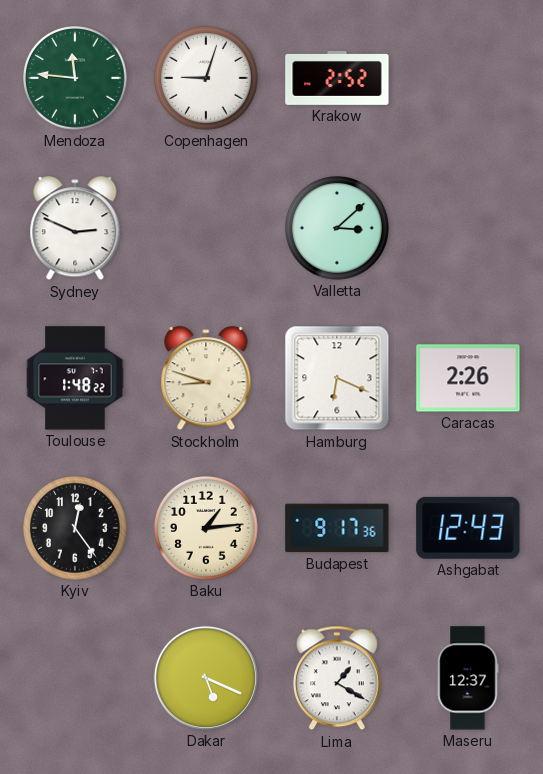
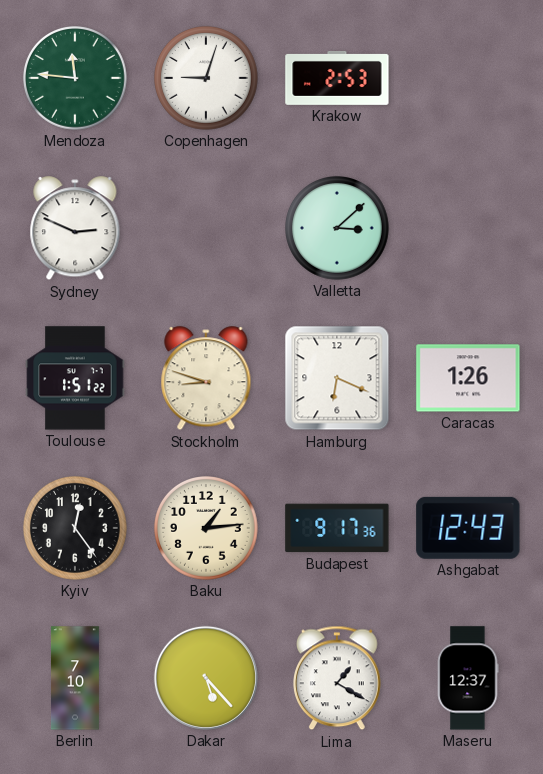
Krakow: 2:52 -> 2:53
Toulouse: 1:48 -> 1:51
Caracas: 2:26 -> 1:26
Berlin: none -> 7:10
Dakar: 5:19 -> 5:23
